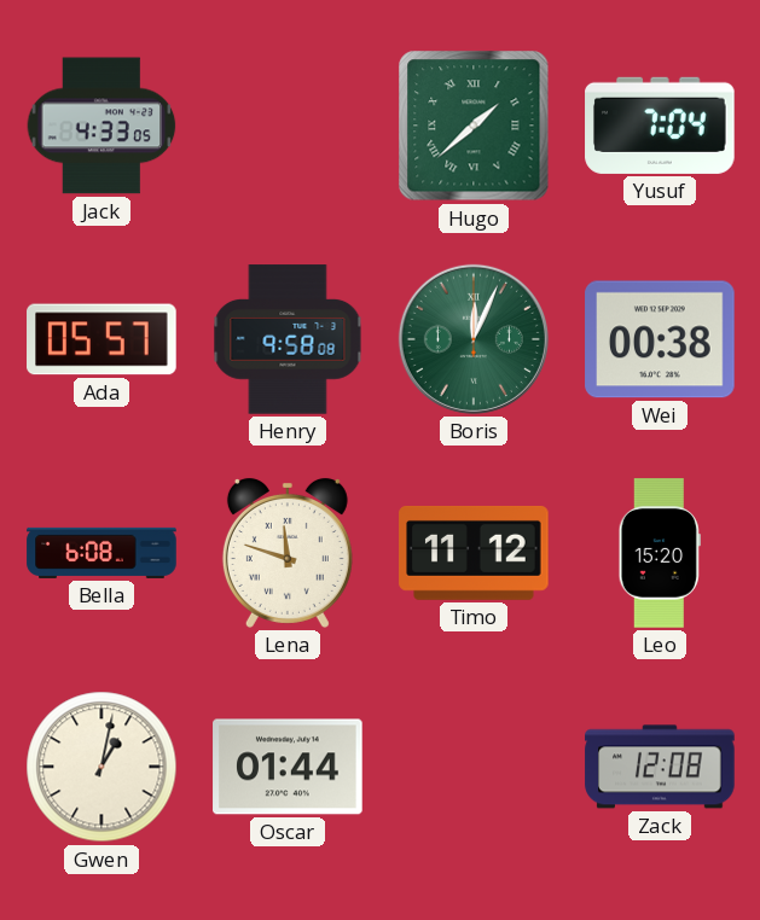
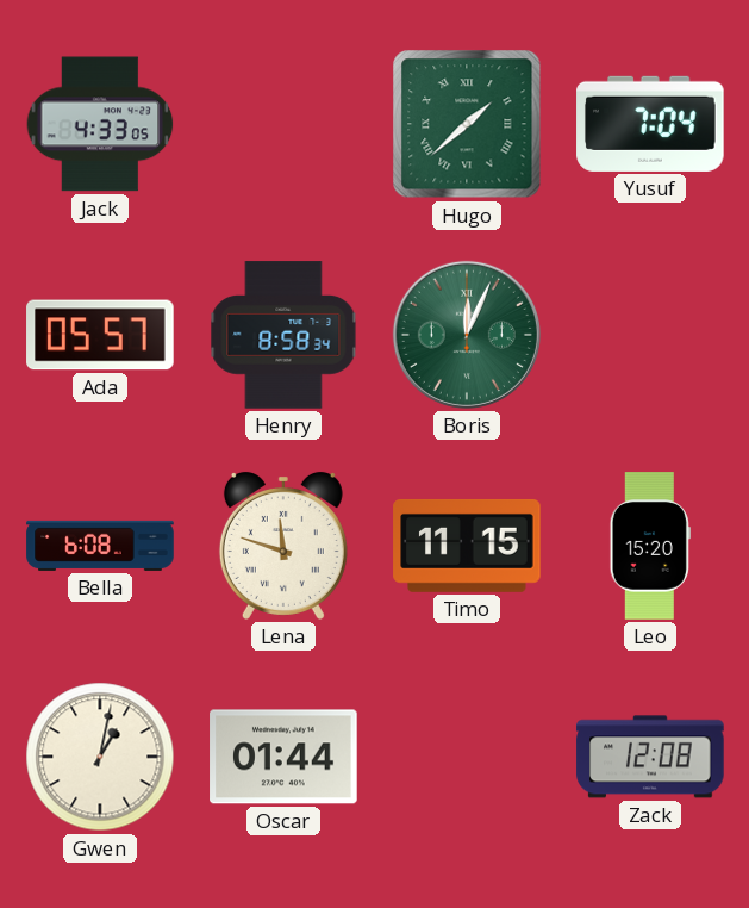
Henry: 9:58 -> 8:58
Wei: 00:38 -> none
Timo: 11:12 -> 11:15
